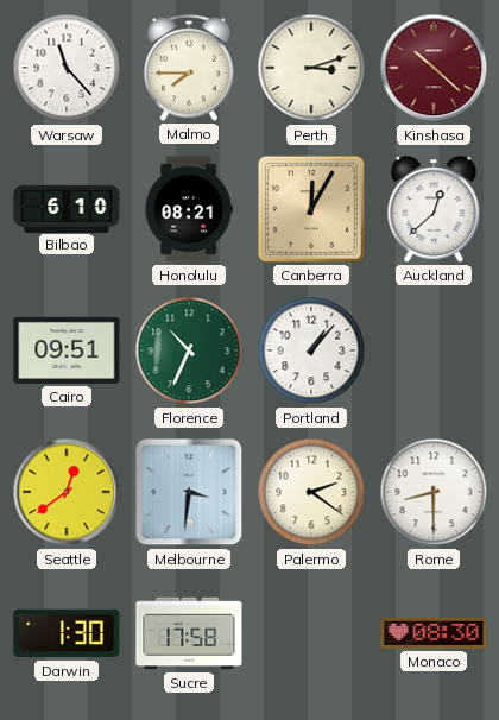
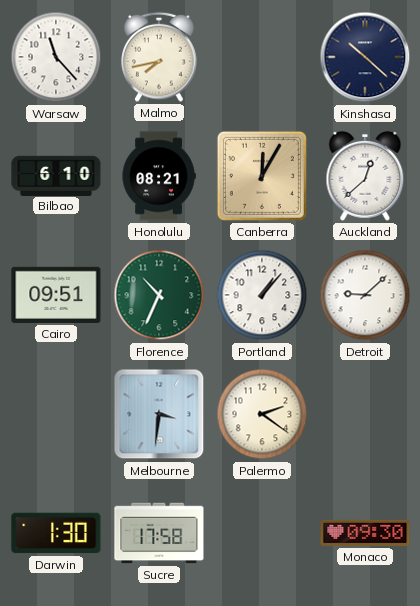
Malmo: 7:45 -> 7:43
Perth: 3:12 -> none
Kinshasa dial: burgundy -> navy
Detroit: none -> 9:08
Seattle: 12:39 -> none
Rome: 8:30 -> none
Monaco: 08:30 -> 09:30
